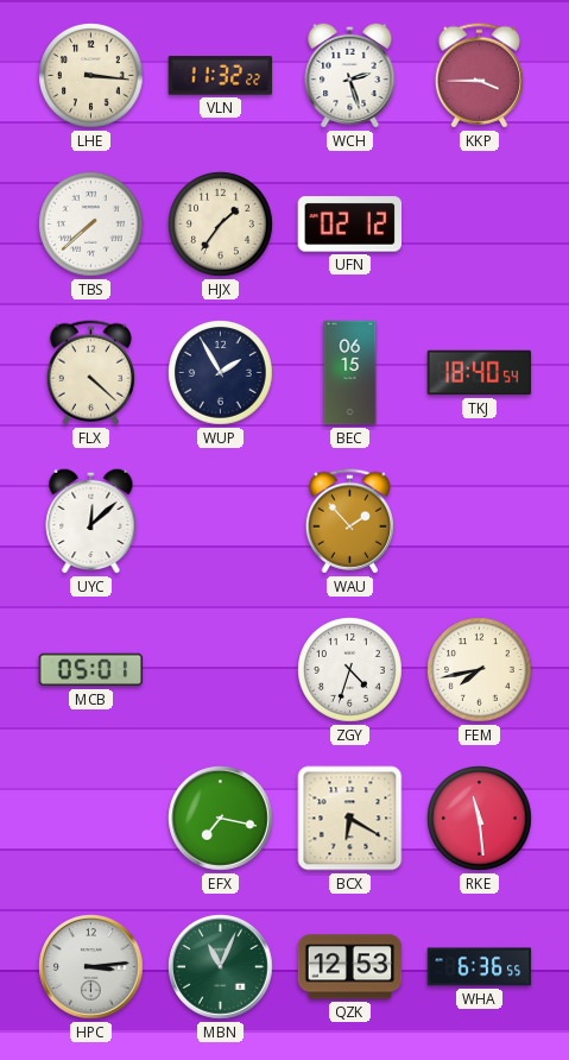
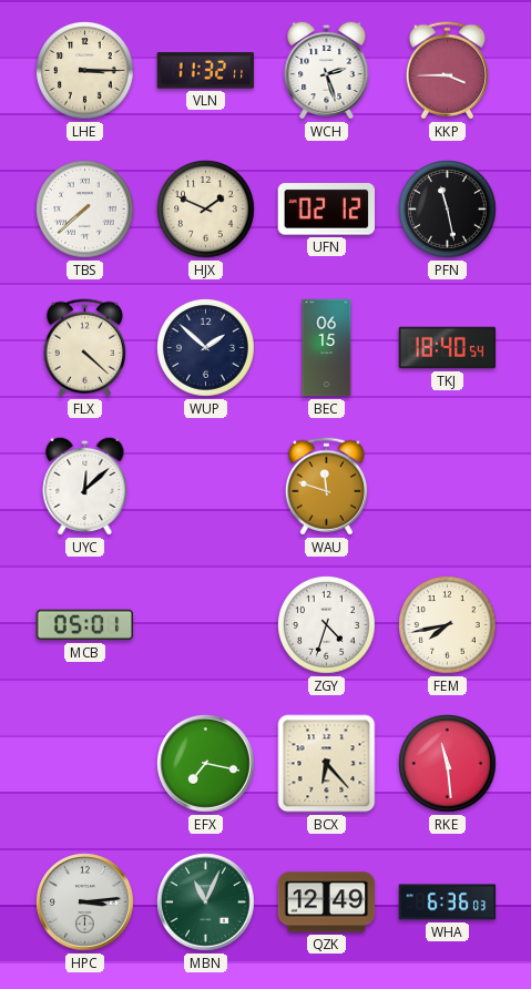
LHE: 3:16 -> 3:15
VLN: 11:32:22 -> 11:32:11
HJX: 1:36 -> 1:49
PFN: none -> 11:28
WUP: 1:55 -> 1:52
WAU: 1:53 -> 11:48
BCX: 6:20 -> 6:23
QZK: 12:53 -> 12:49
WHA: 6:36:55 -> 6:36:03
